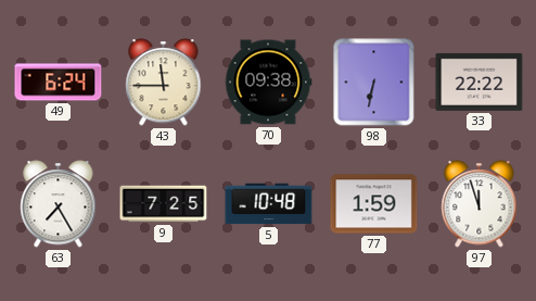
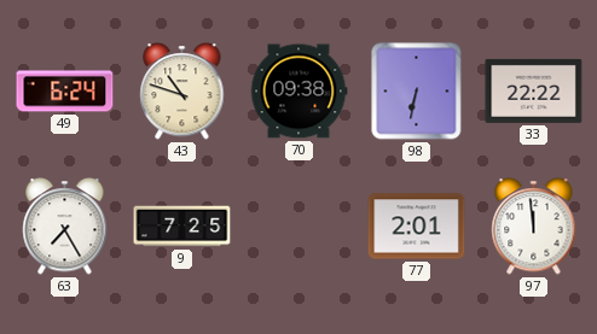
43: 11:45 -> 10:48
5: 10:48 -> none
77: 1:59 -> 2:01
97: 11:57 -> 11:59
